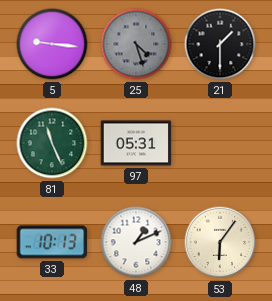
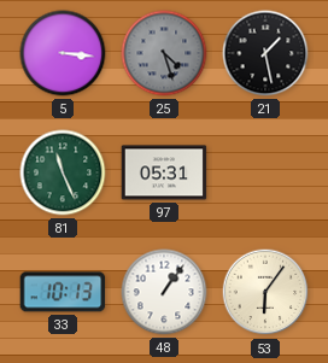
5: 9:16 -> 3:16
21: 1:30 -> 1:28
48: 1:11 -> 1:06
